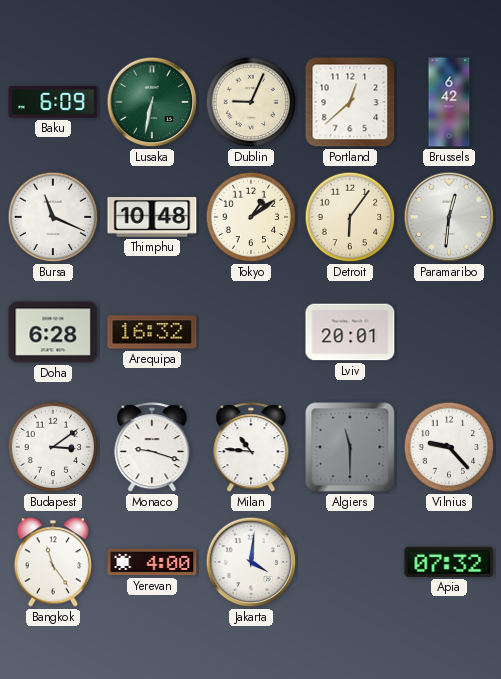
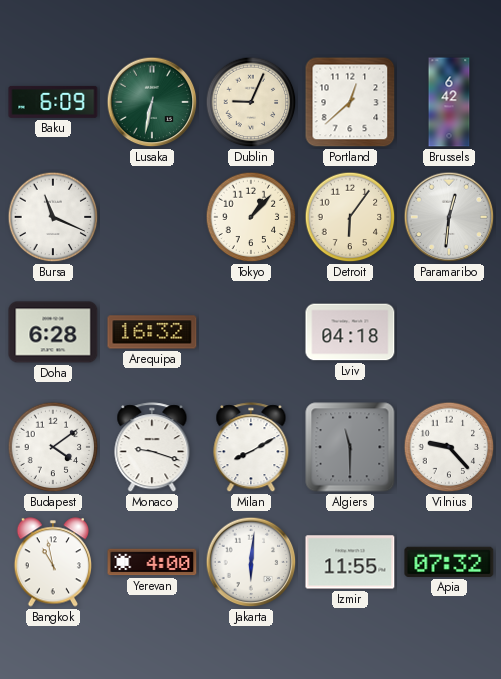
Thimphu: 10:48 -> none
Tokyo: 1:09 -> 1:07
Lviv: 20:01 -> 04:18
Budapest: 3:09 -> 4:09
Milan: 10:46 -> 8:10
Bangkok: 11:24 -> 10:58
Jakarta: 4:01 -> 6:01
Izmir: none -> 11:55
